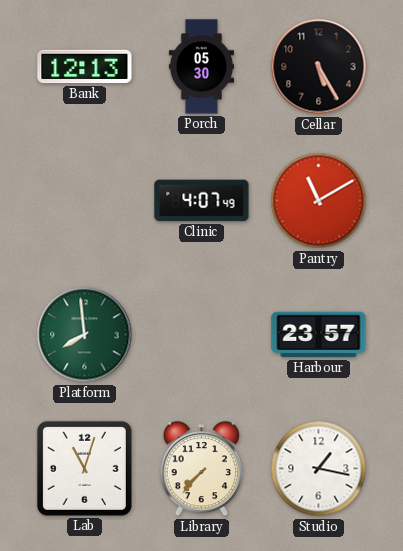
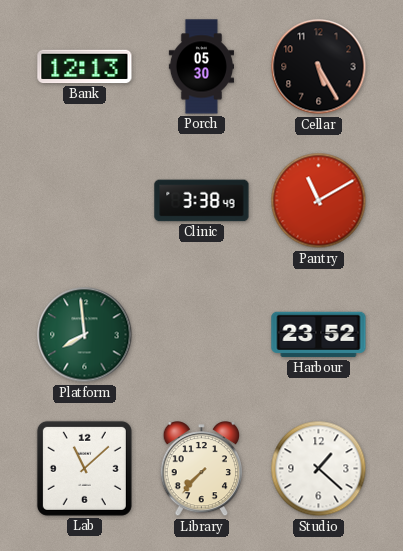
Clinic: 4:07 -> 3:38
Harbour: 23:57 -> 23:52
Lab: 11:03 -> 11:08
Studio: 1:17 -> 1:22
